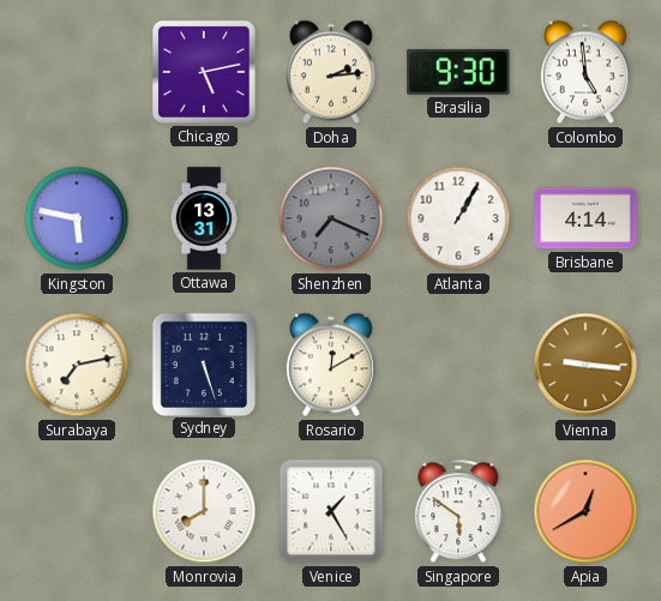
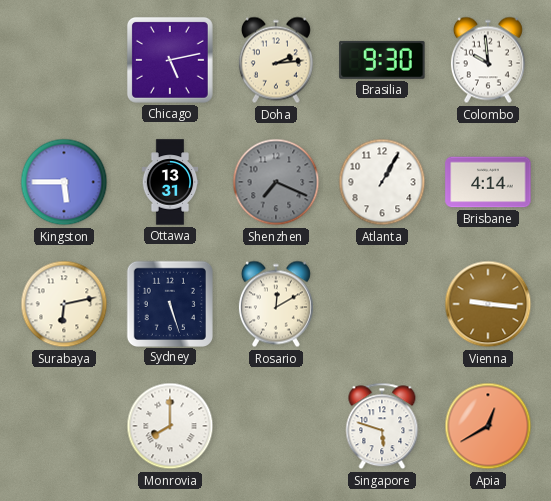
Colombo: 4:59 -> 9:59
Kingston: 5:47 -> 5:45
Surabaya: 7:13 -> 6:13
Venice: 1:25 -> none
Singapore: 5:51 -> 5:48
